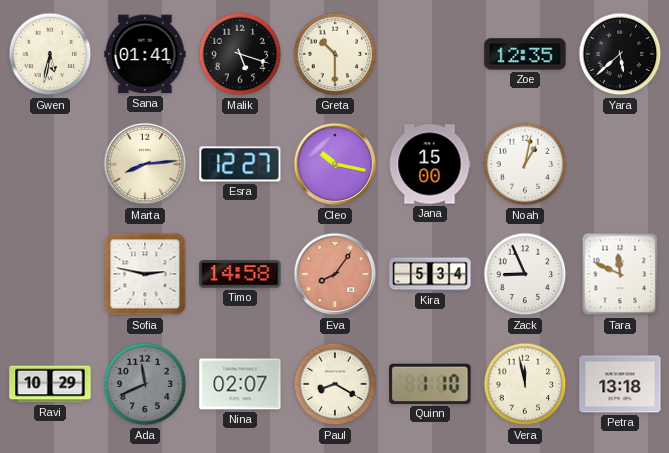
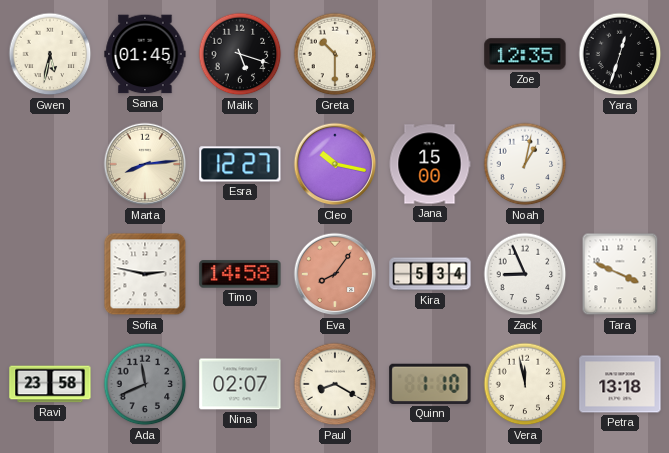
Sana: 01:41 -> 01:45
Yara: 5:38 -> 12:33
Tara: 11:49 -> 3:49
Ravi: 10:29 -> 23:58
